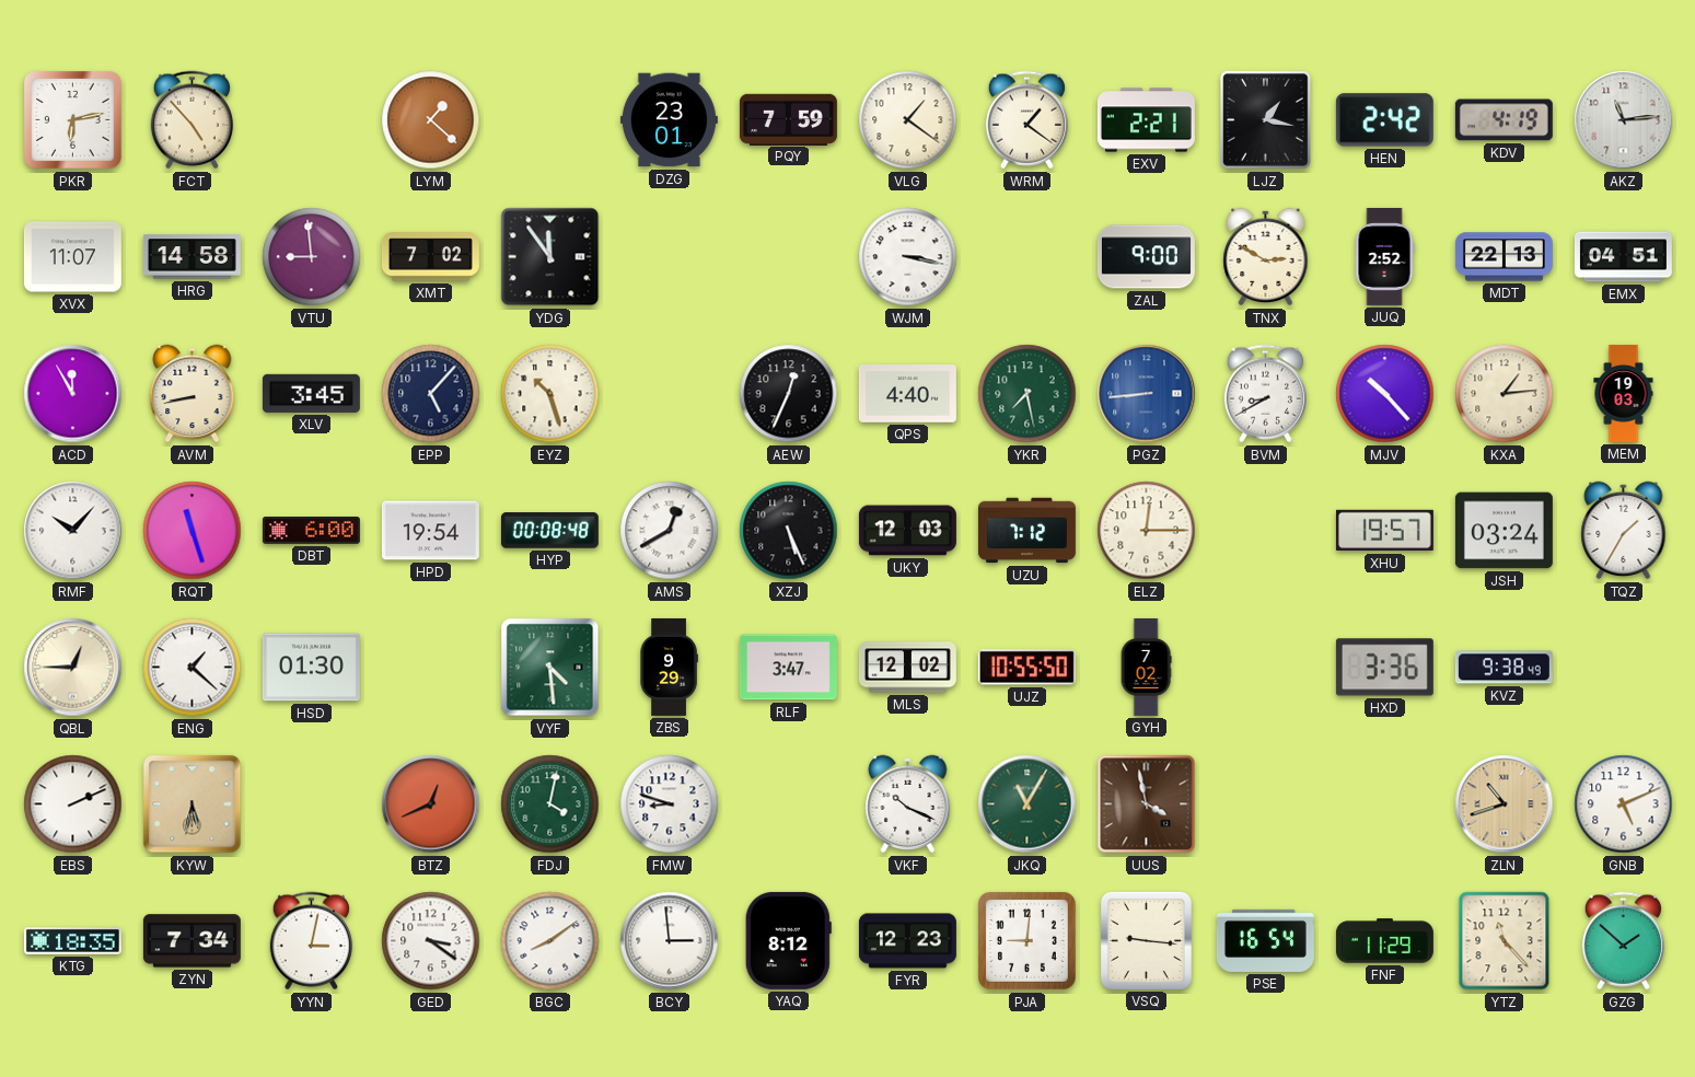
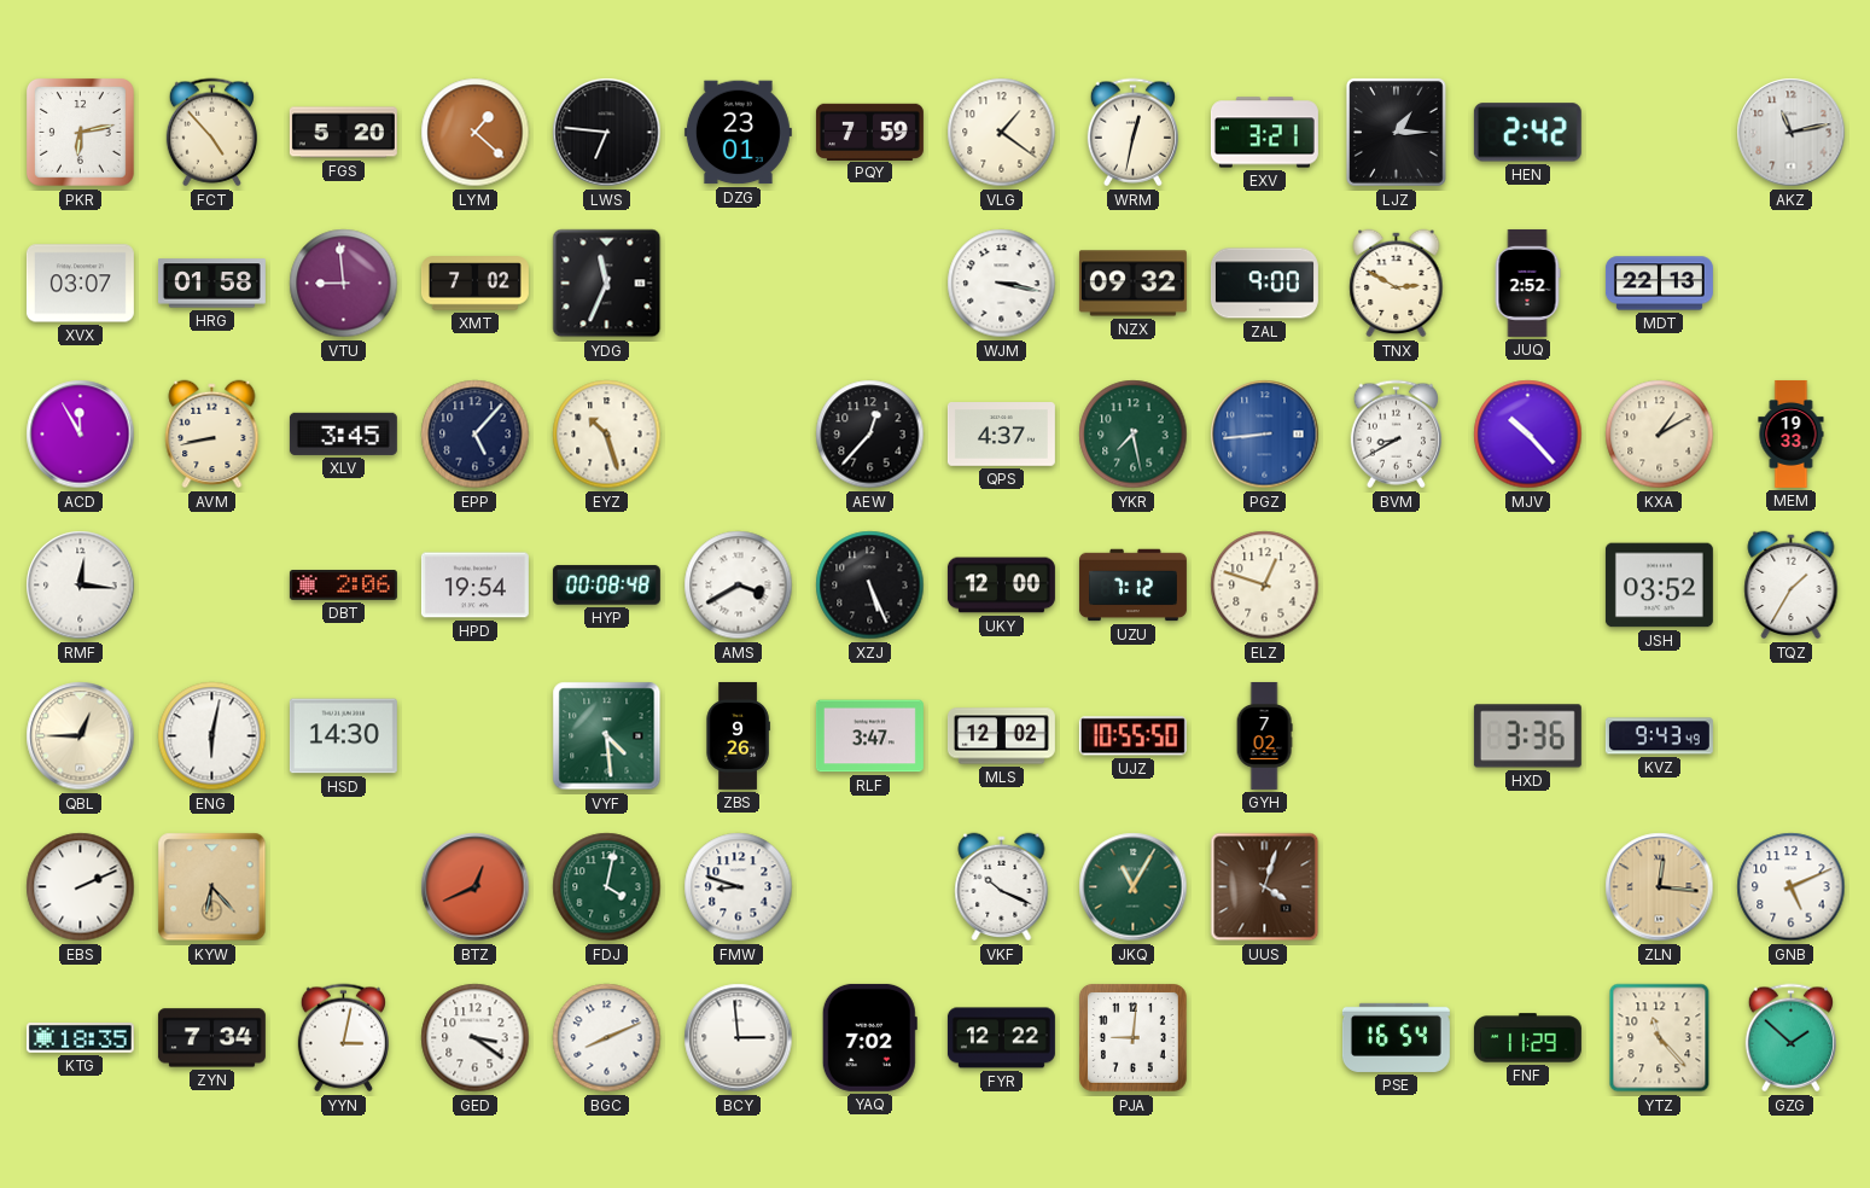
FGS: none -> 5:20
LWS: none -> 6:46
WRM: 1:21 -> 12:32
EXV: 2:21 -> 3:21
LJZ: 1:17 -> 1:15
KDV: 4:19 -> none
AKZ: 11:14 -> 11:13
XVX: 11:07 -> 03:07
HRG: 14:58 -> 01:58
YDG: 11:54 -> 11:34
NZX: none -> 09:32
EMX: 04:51 -> none
AEW: 12:34 -> 12:37
QPS: 4:40 -> 4:37
KXA: 1:14 -> 1:10
MEM: 19:03 -> 19:33
RMF: 10:07 -> 12:16
RQT: 11:27 -> none
DBT: 6:00 -> 2:06
AMS: 12:40 -> 3:40
UKY: 12:03 -> 12:00
ELZ: 12:15 -> 12:48
XHU: 19:57 -> none
JSH: 03:24 -> 03:52
ENG: 1:22 -> 6:02
HSD: 01:30 -> 14:30
ZBS: 9:29 -> 9:26
KVZ: 9:38 -> 9:43
KYW: 5:32 -> 6:23
UUS: 3:58 -> 4:03
ZLN: 10:42 -> 12:16
BGC: 8:09 -> 8:11
YAQ: 8:12 -> 7:02
FYR: 12:23 -> 12:22
VSQ: 9:16 -> none
